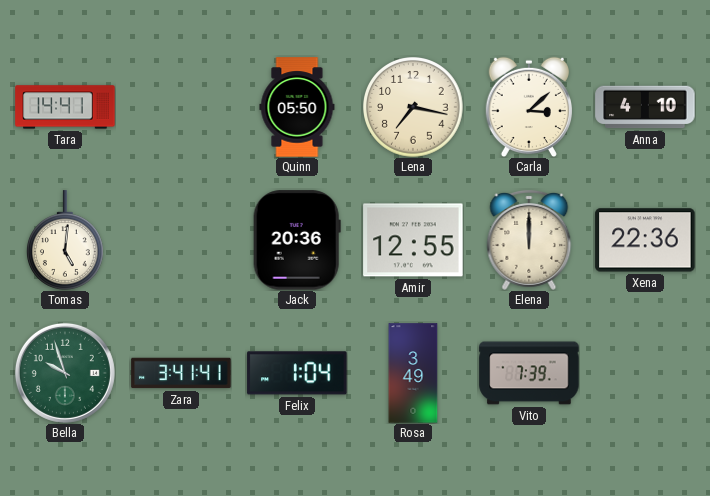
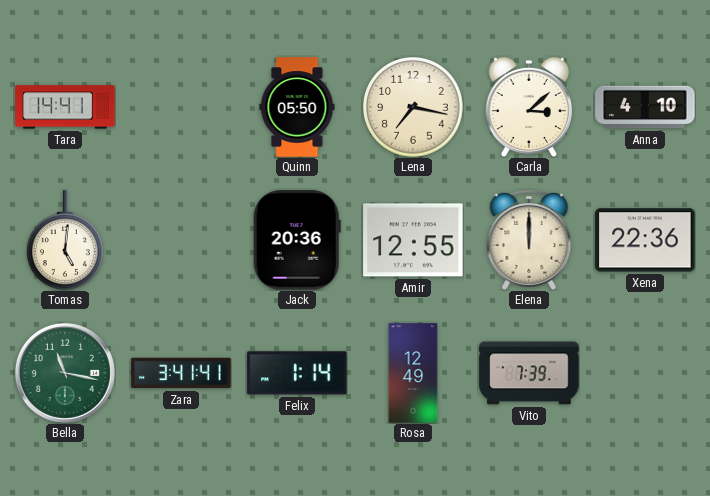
Bella: 9:57 -> 11:17
Felix: 1:04 -> 1:14
Rosa: 3:49 -> 12:49
